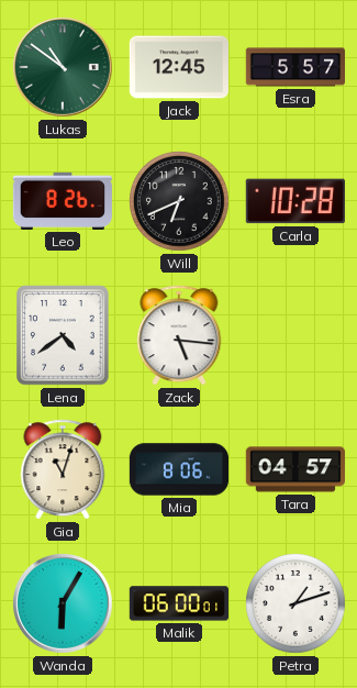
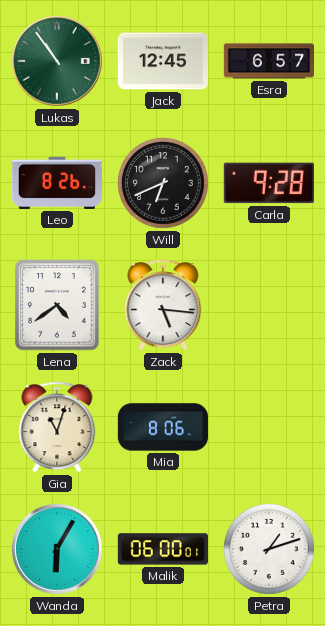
Lukas: 10:51 -> 10:54
Esra: 5:57 -> 6:57
Carla: 10:28 -> 9:28
Tara: 04:57 -> none
